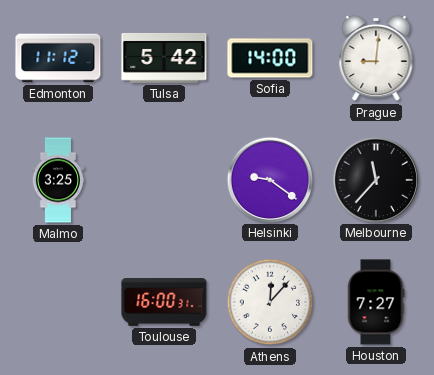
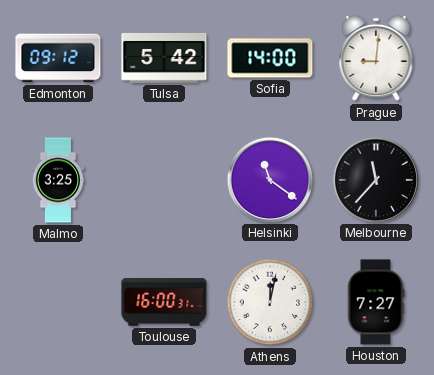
Edmonton: 11:12 -> 09:12
Helsinki: 9:21 -> 11:21
Athens: 12:07 -> 12:02
